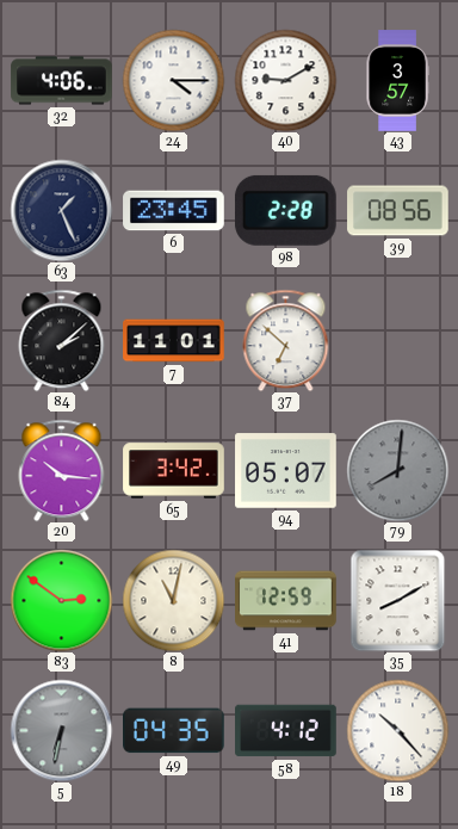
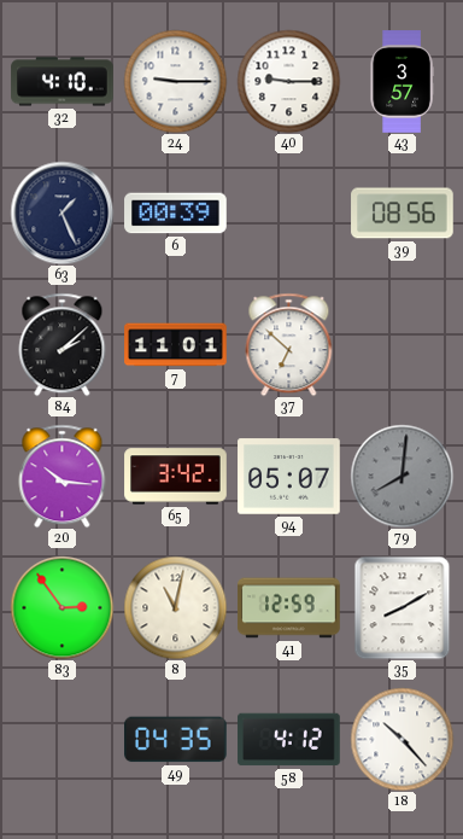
32: 4:06 -> 4:10
24: 4:15 -> 9:15
40: 9:10 -> 9:15
6: 23:45 -> 00:39
98: 2:28 -> none
83: 2:51 -> 2:54
5: 6:32 -> none
